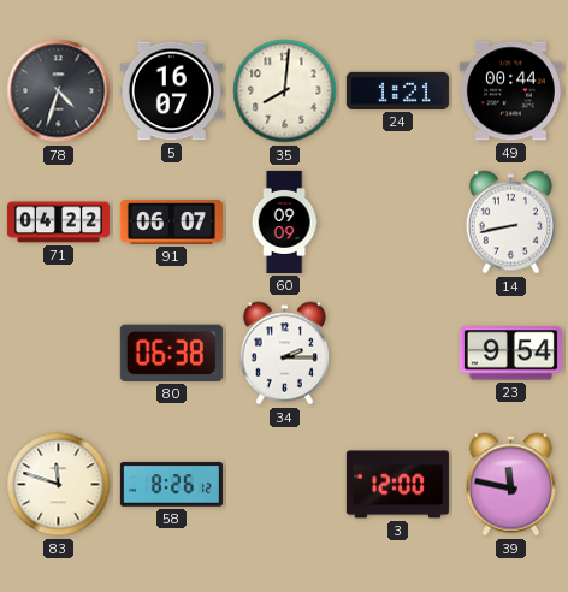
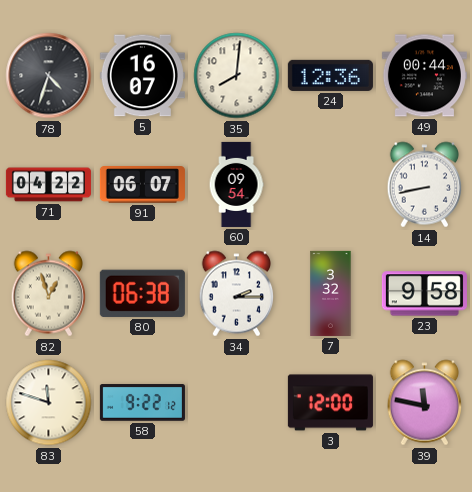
24: 1:21 -> 12:36
60: 09:09 -> 09:54
82: none -> 12:57
7: none -> 3:32
23: 9:54 -> 9:58
58: 8:26 -> 9:22
